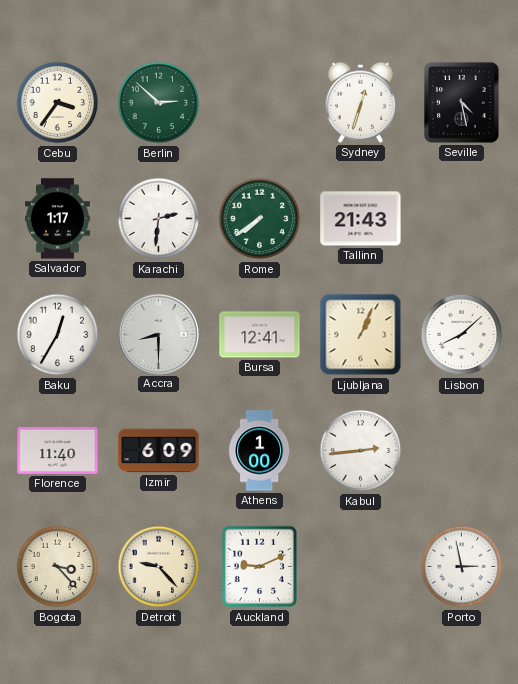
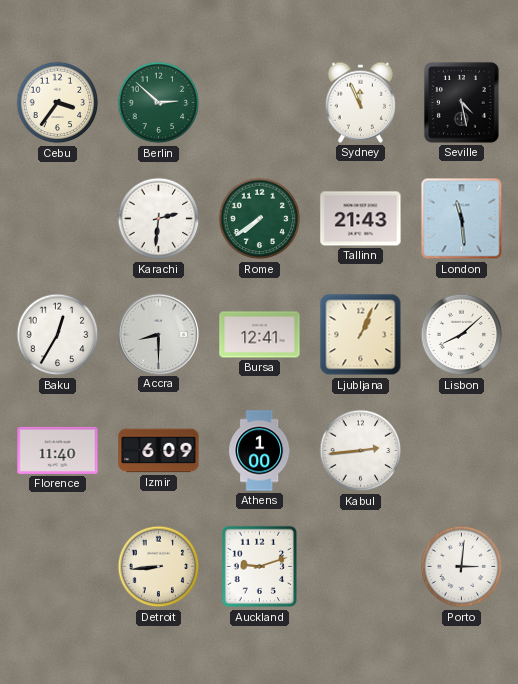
Sydney: 12:33 -> 11:56
Salvador: 1:17 -> none
London: none -> 11:29
Bogota: 3:23 -> none
Detroit: 9:23 -> 8:44
Auckland: 9:11 -> 9:12
Porto: 2:58 -> 3:01
